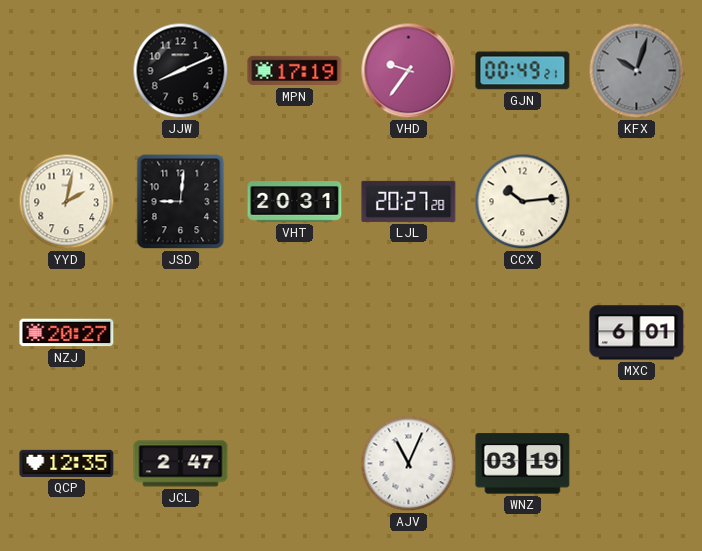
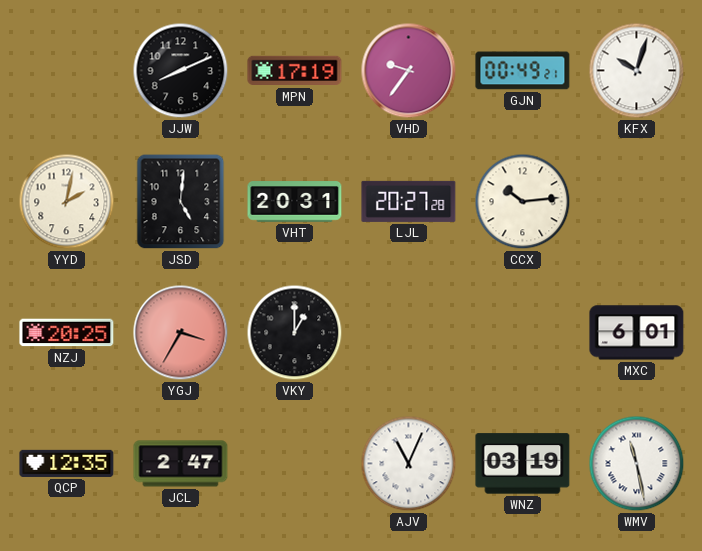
KFX dial: grey -> white
JSD: 9:01 -> 5:01
NZJ: 20:27 -> 20:25
YGJ: none -> 3:35
VKY: none -> 1:00
WMV: none -> 11:28
